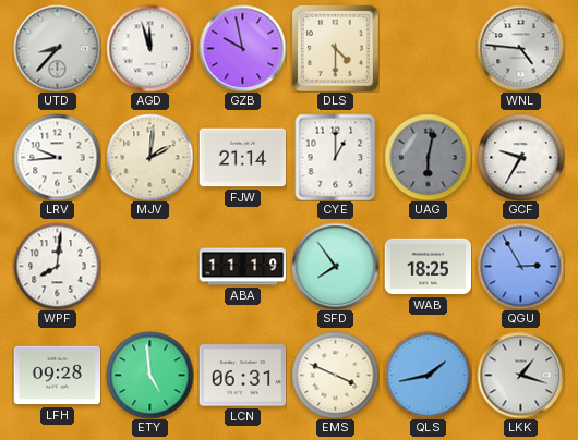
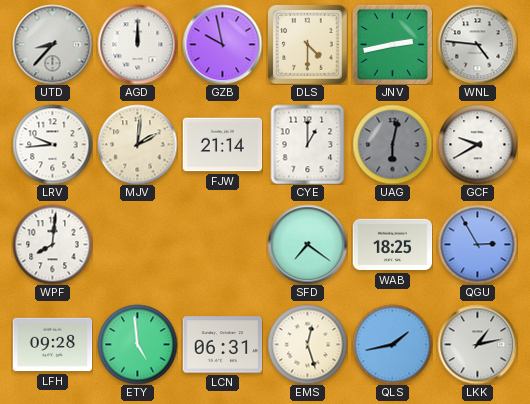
AGD: 11:57 -> 12:00
JNV: none -> 2:43
GCF: 9:35 -> 9:40
ABA: 11:19 -> none
SFD: 7:54 -> 7:21
EMS: 3:49 -> 12:27
LKK: 1:18 -> 1:13
